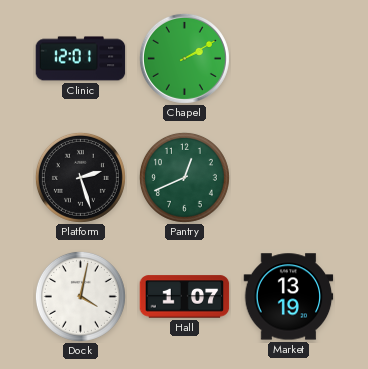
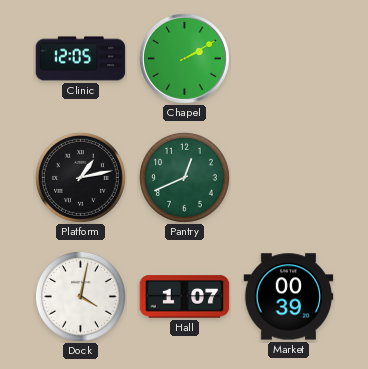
Clinic: 12:01 -> 12:05
Platform: 2:27 -> 1:13
Market: 13:19 -> 00:39
